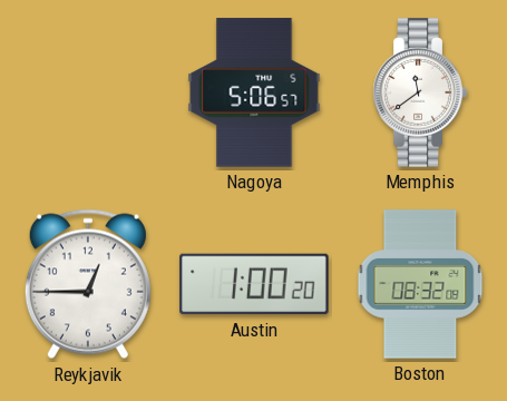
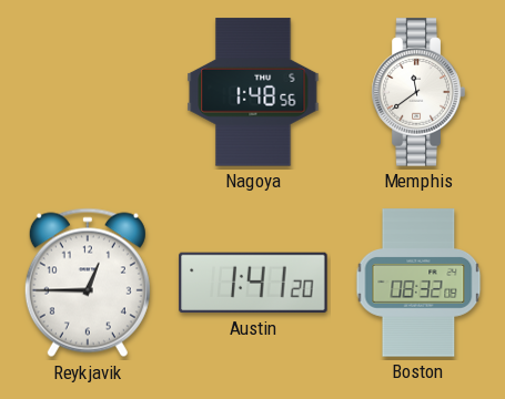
Nagoya: 5:06 -> 1:48
Austin: 1:00 -> 1:41
